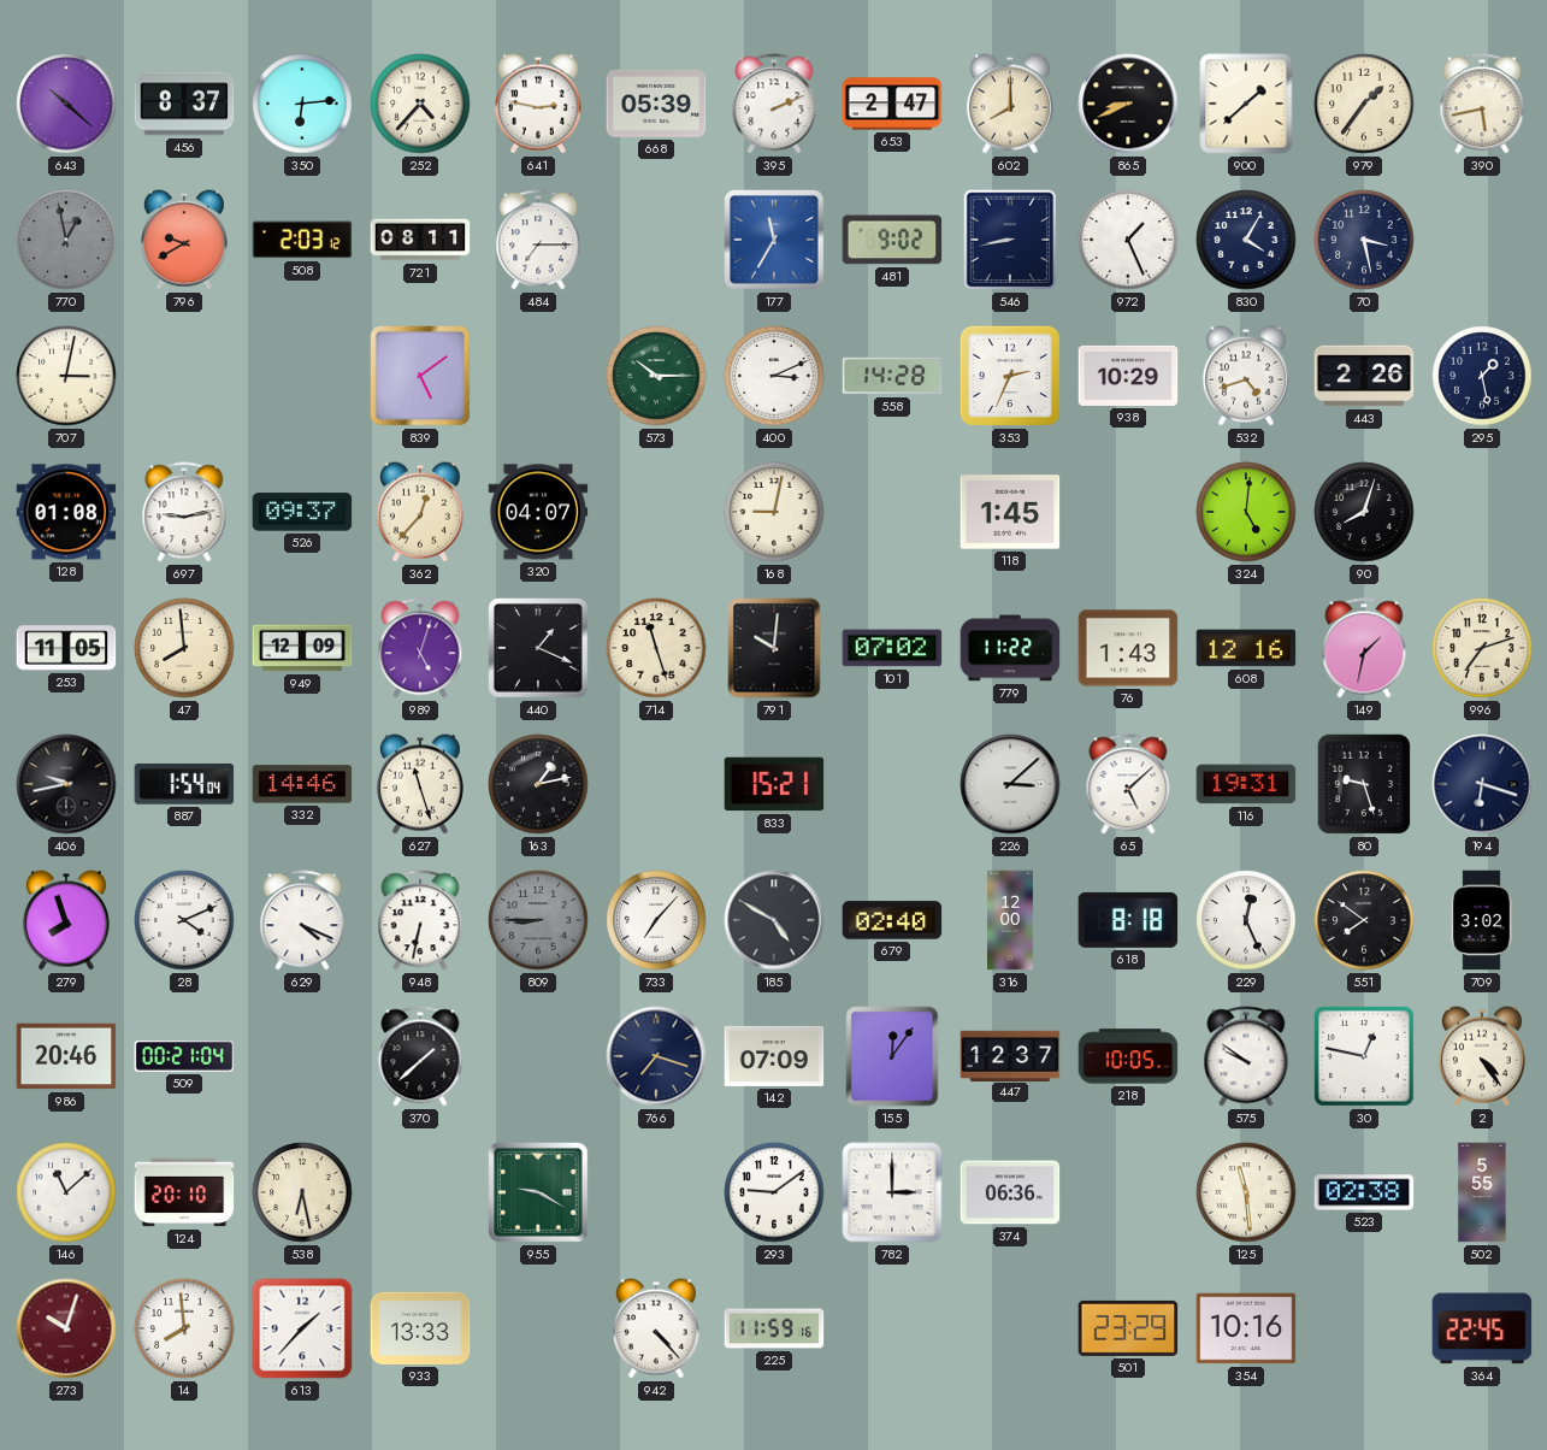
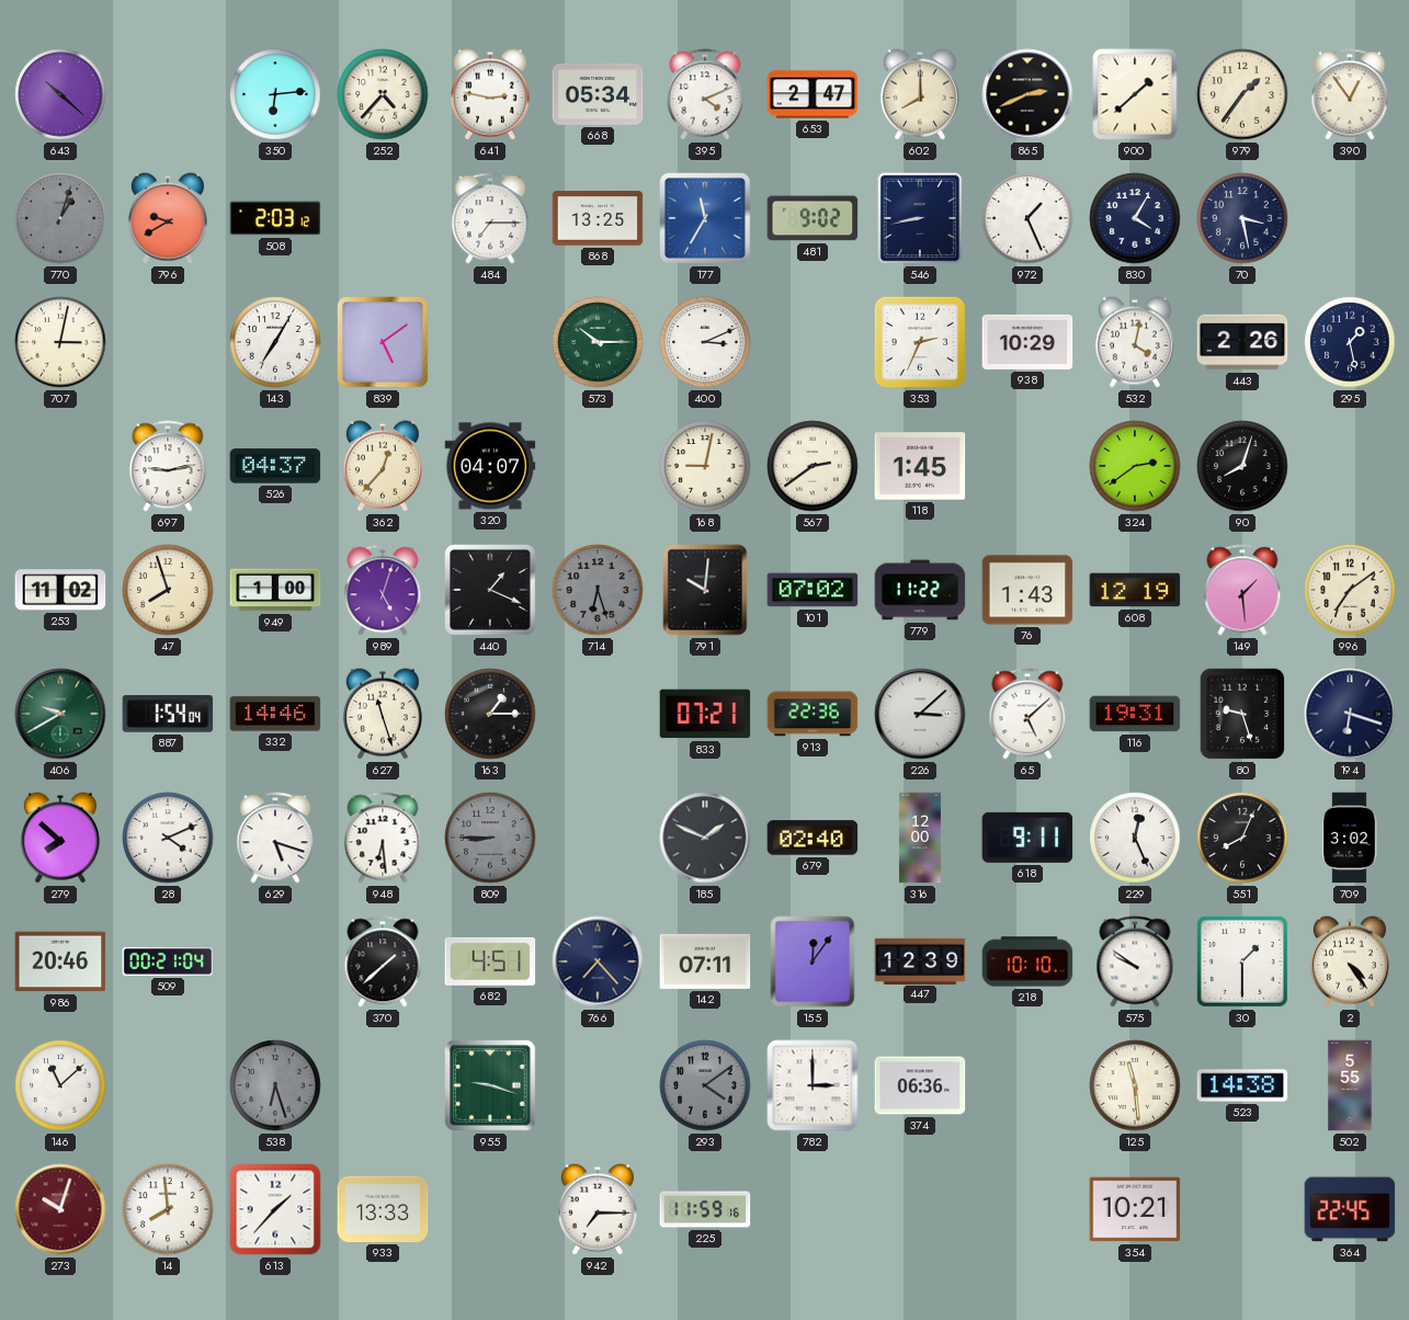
456: 8:37 -> none
668: 05:39 -> 05:34
395: 2:11 -> 4:11
865: 8:41 -> 2:41
390: 5:43 -> 12:54
770: 12:58 -> 1:03
721: 08:11 -> none
868: none -> 13:25
143: none -> 7:05
558: 14:28 -> none
532: 4:42 -> 4:02
128: 01:08 -> none
526: 09:37 -> 04:37
567: none -> 2:39
324: 5:01 -> 2:39
253: 11:05 -> 11:02
47: 7:59 -> 7:57
949: 12:09 -> 1:00
714: 11:27 -> 6:27
714 dial: cream -> grey
608: 12:16 -> 12:19
149: 1:32 -> 1:29
996: 7:12 -> 7:09
406: 9:43 -> 9:40
406 dial: black -> green
163: 1:13 -> 1:15
833: 15:21 -> 07:21
913: none -> 22:36
279: 7:57 -> 7:52
629: 4:19 -> 5:18
948: 6:32 -> 6:29
733: 7:07 -> none
185: 4:50 -> 1:49
618: 8:18 -> 9:11
551: 7:51 -> 8:04
682: none -> 4:51
766: 7:18 -> 7:23
142: 07:09 -> 07:11
447: 12:37 -> 12:39
218: 10:05 -> 10:10
30: 12:47 -> 1:30
124: 20:10 -> none
538: 6:28 -> 6:27
538 dial: cream -> grey
955: 9:20 -> 9:18
293: 9:09 -> 4:09
293 dial: white -> grey
523: 02:38 -> 14:38
942: 4:23 -> 7:15
501: 23:29 -> none
354: 10:16 -> 10:21
